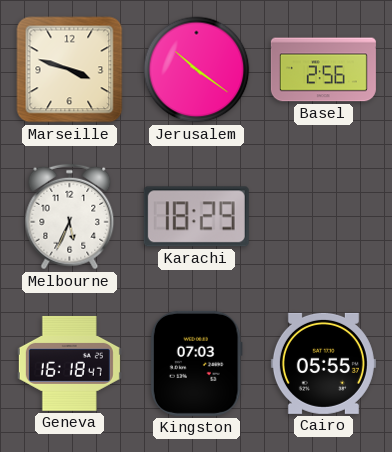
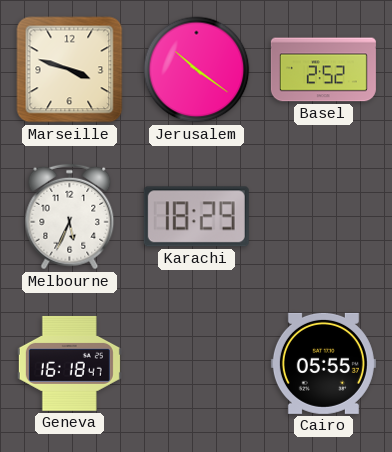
Basel: 2:56 -> 2:52
Kingston: 07:03 -> none
